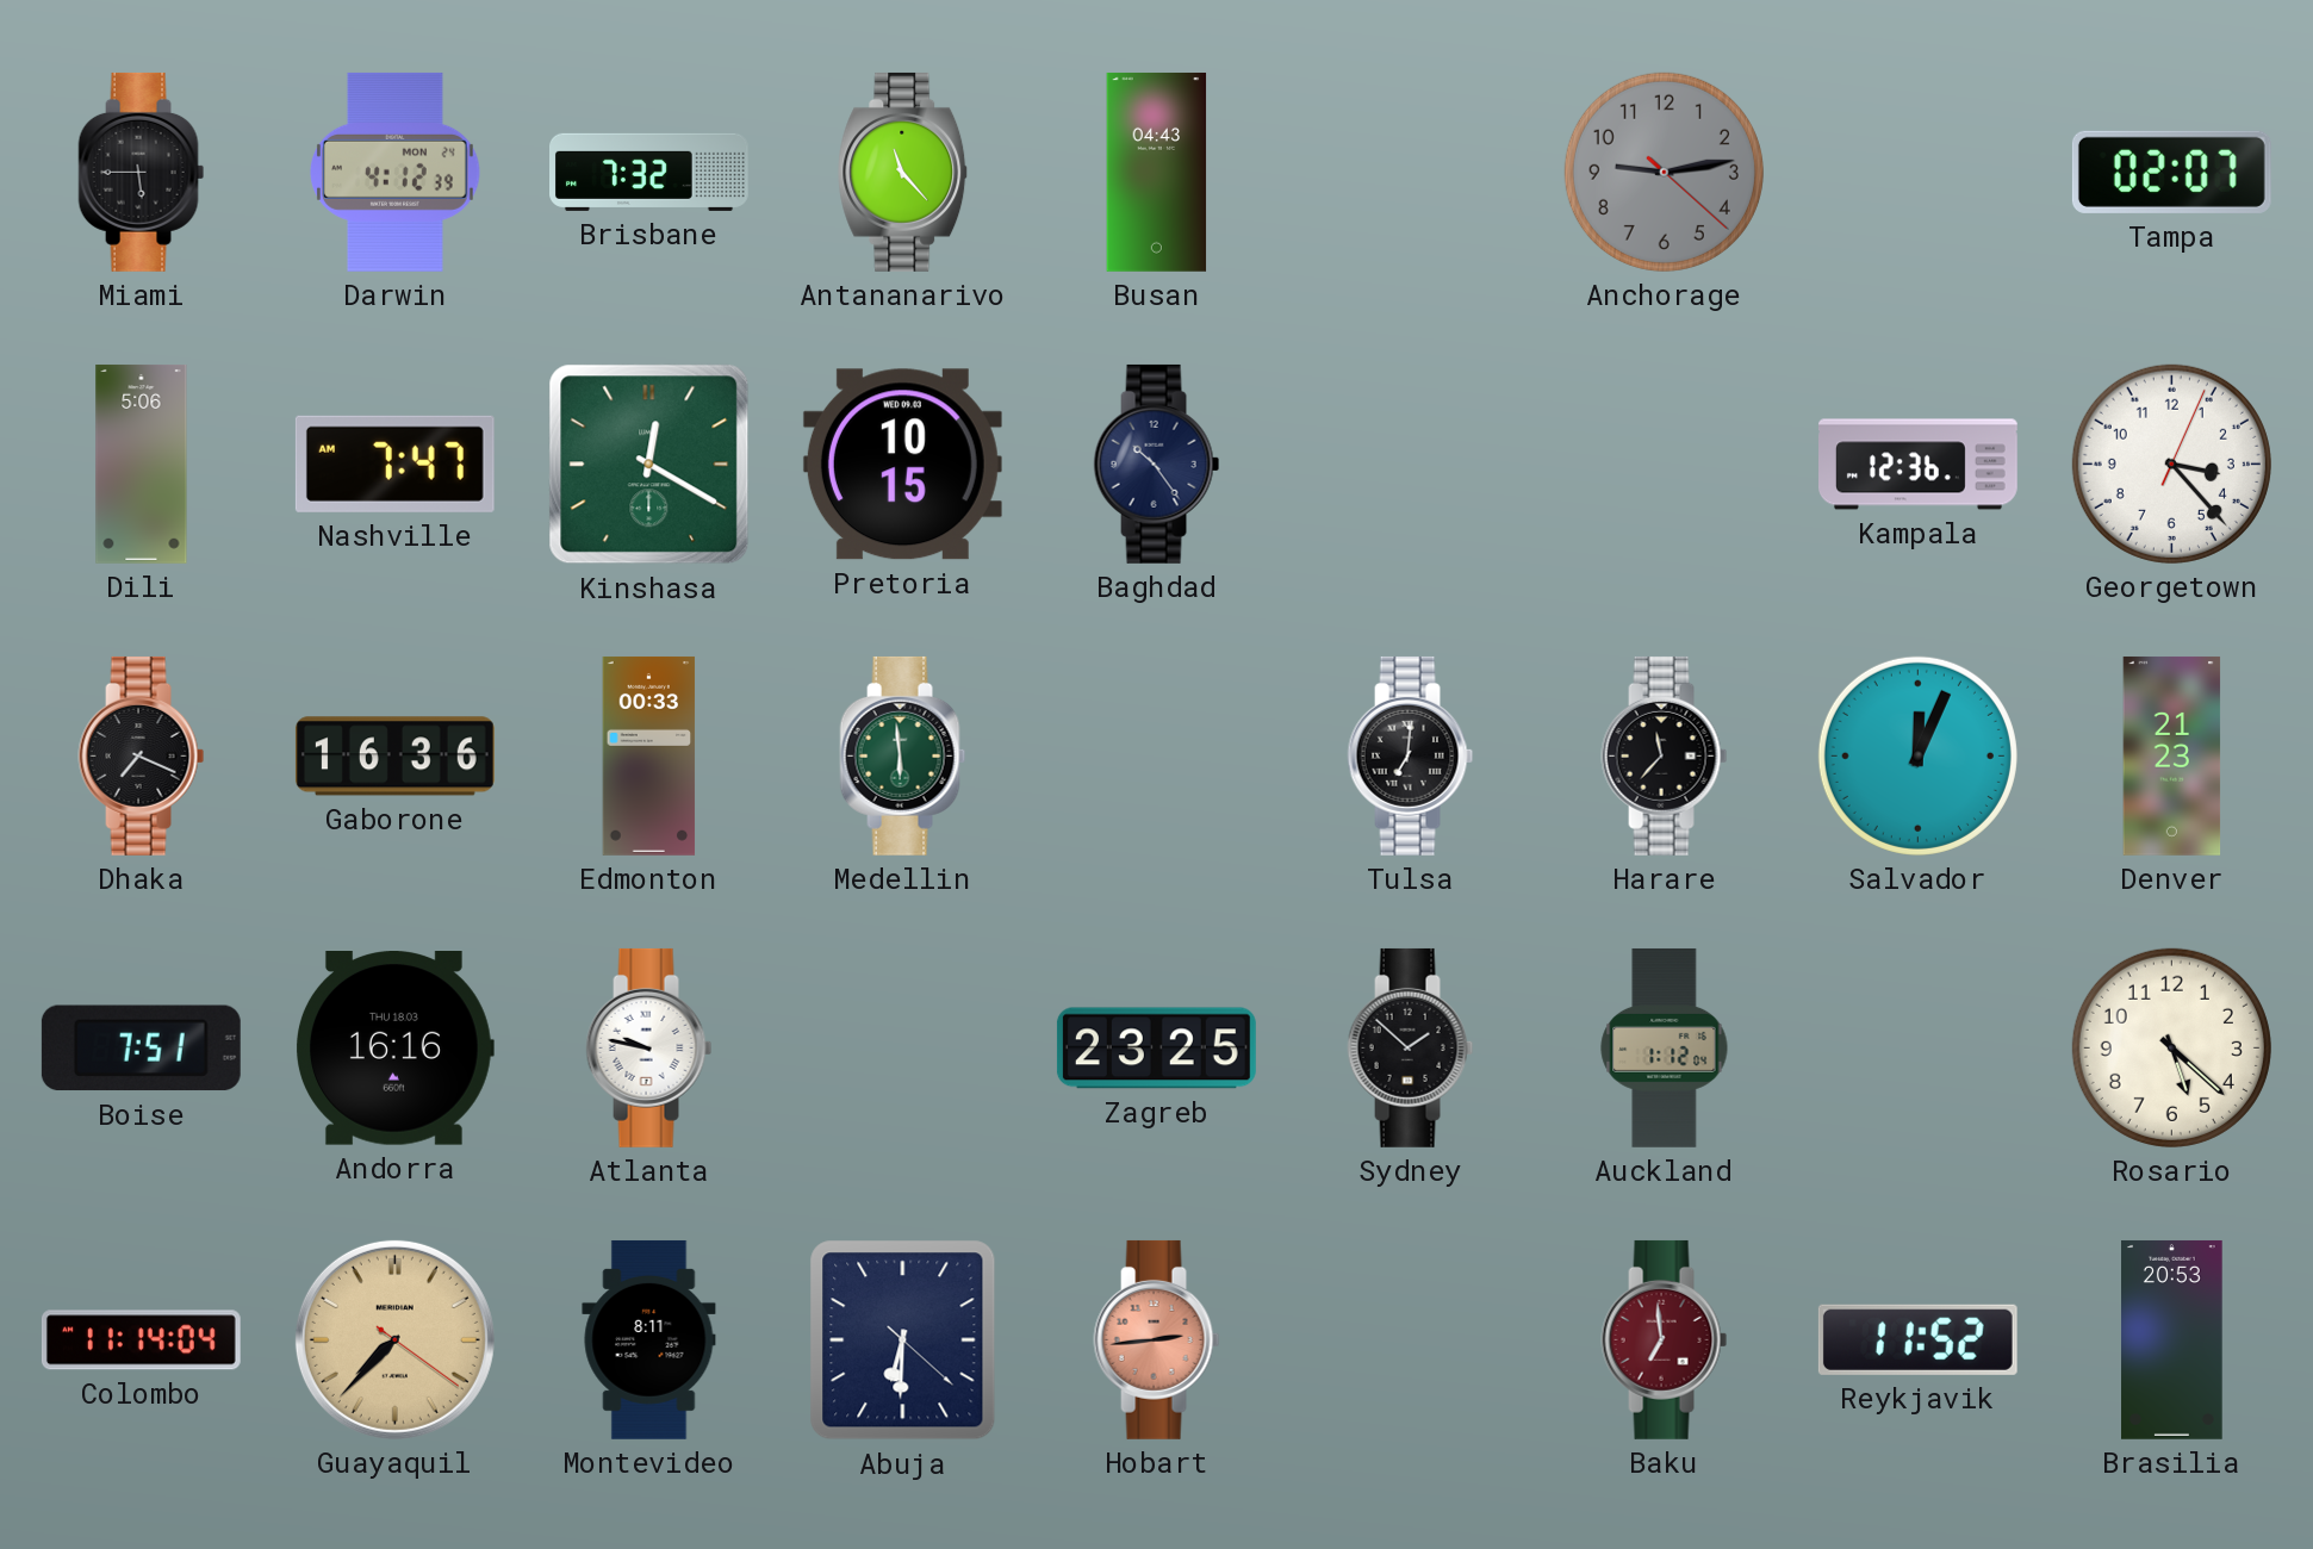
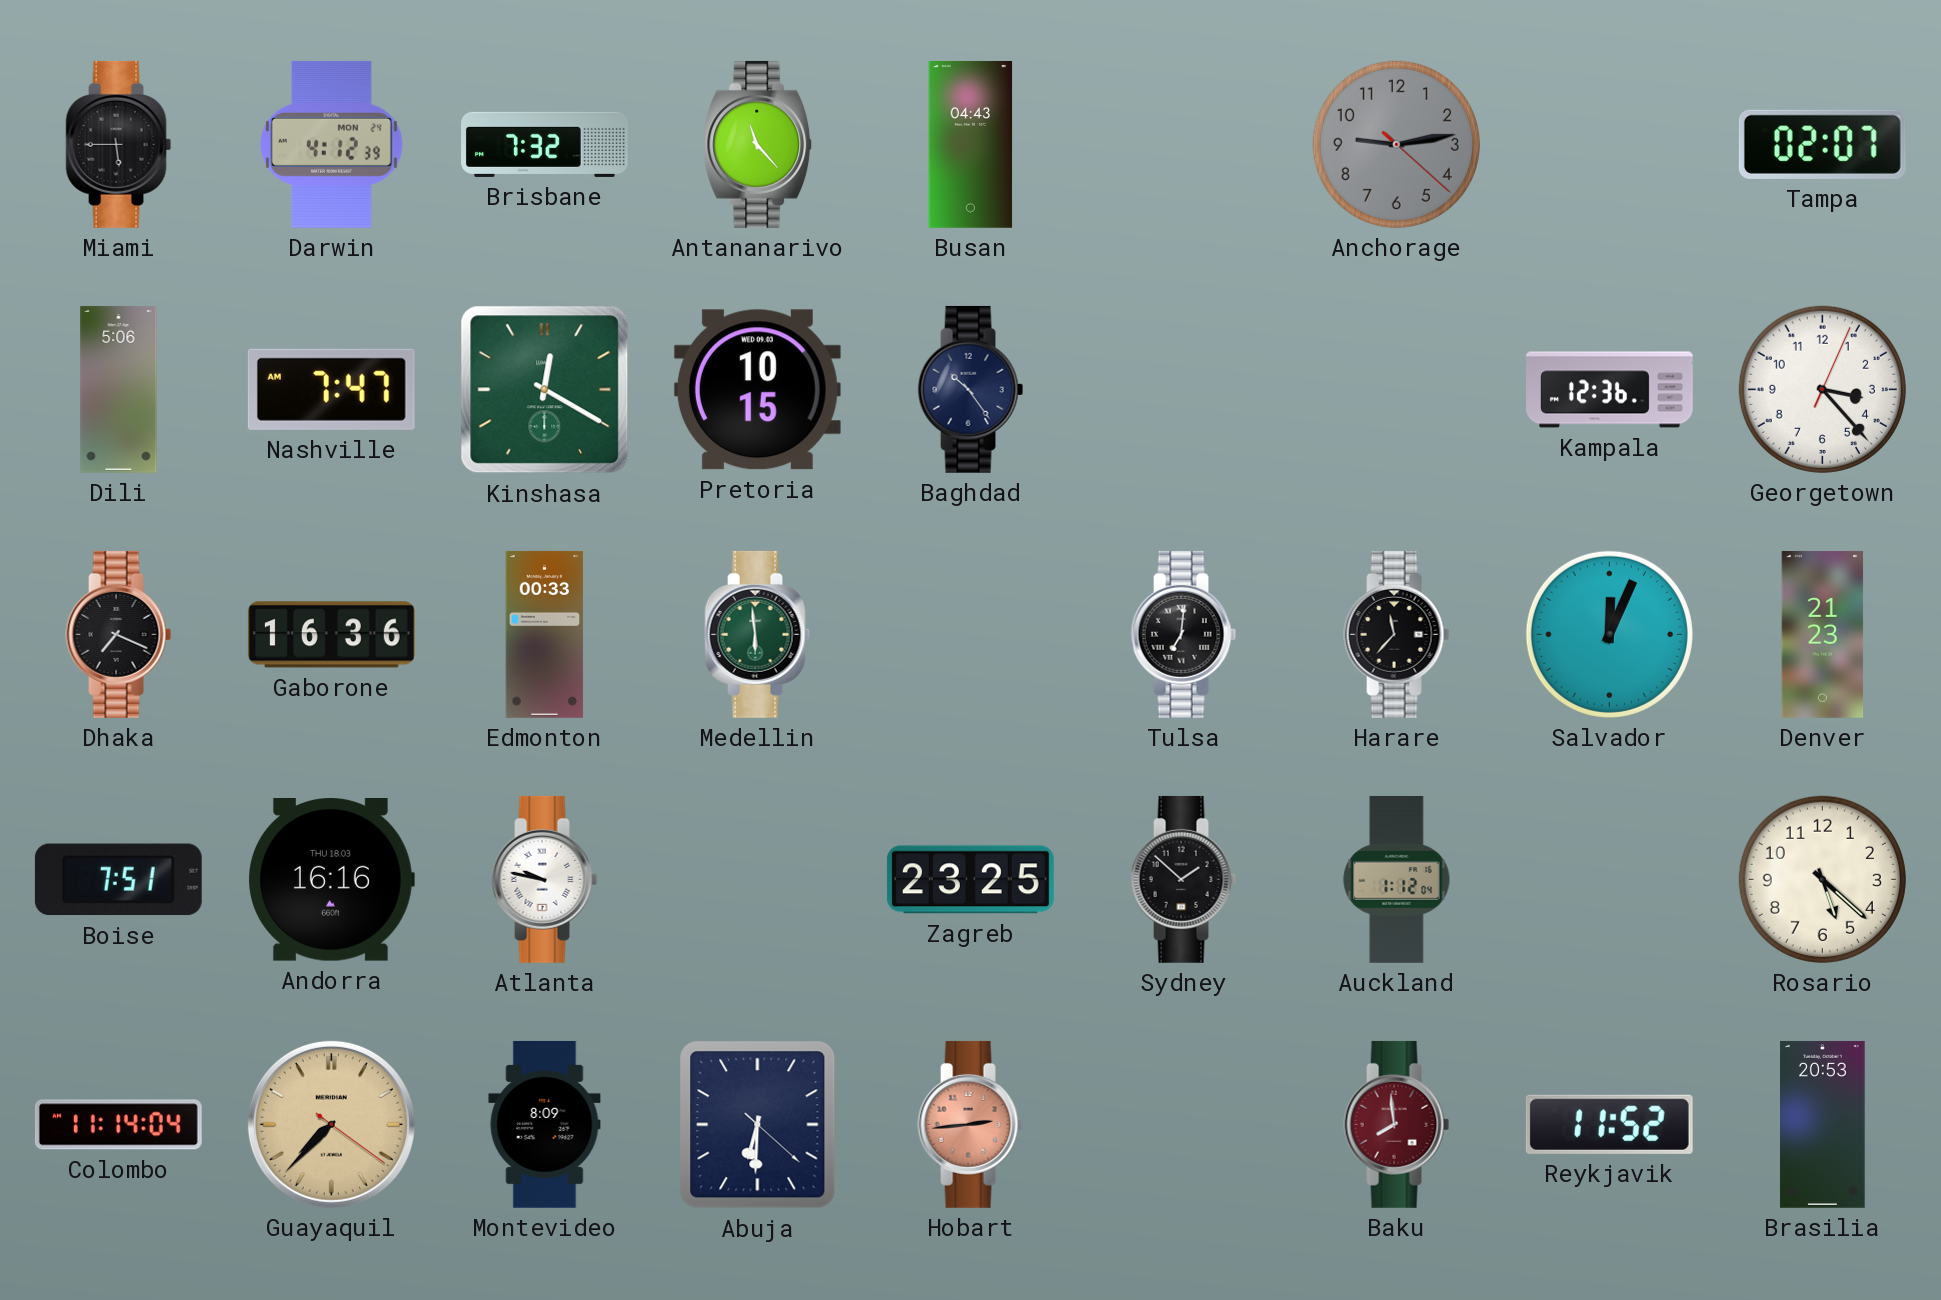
Montevideo: 8:11 -> 8:09
Baku: 6:59 -> 7:59
